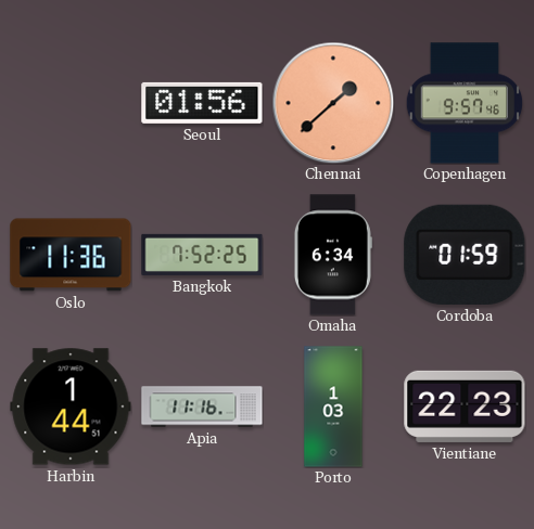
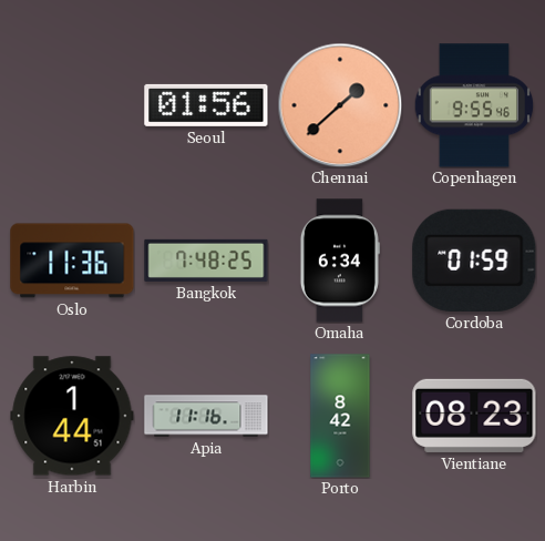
Copenhagen: 9:57 -> 9:55
Bangkok: 7:52 -> 7:48
Porto: 1:03 -> 8:42
Vientiane: 22:23 -> 08:23
